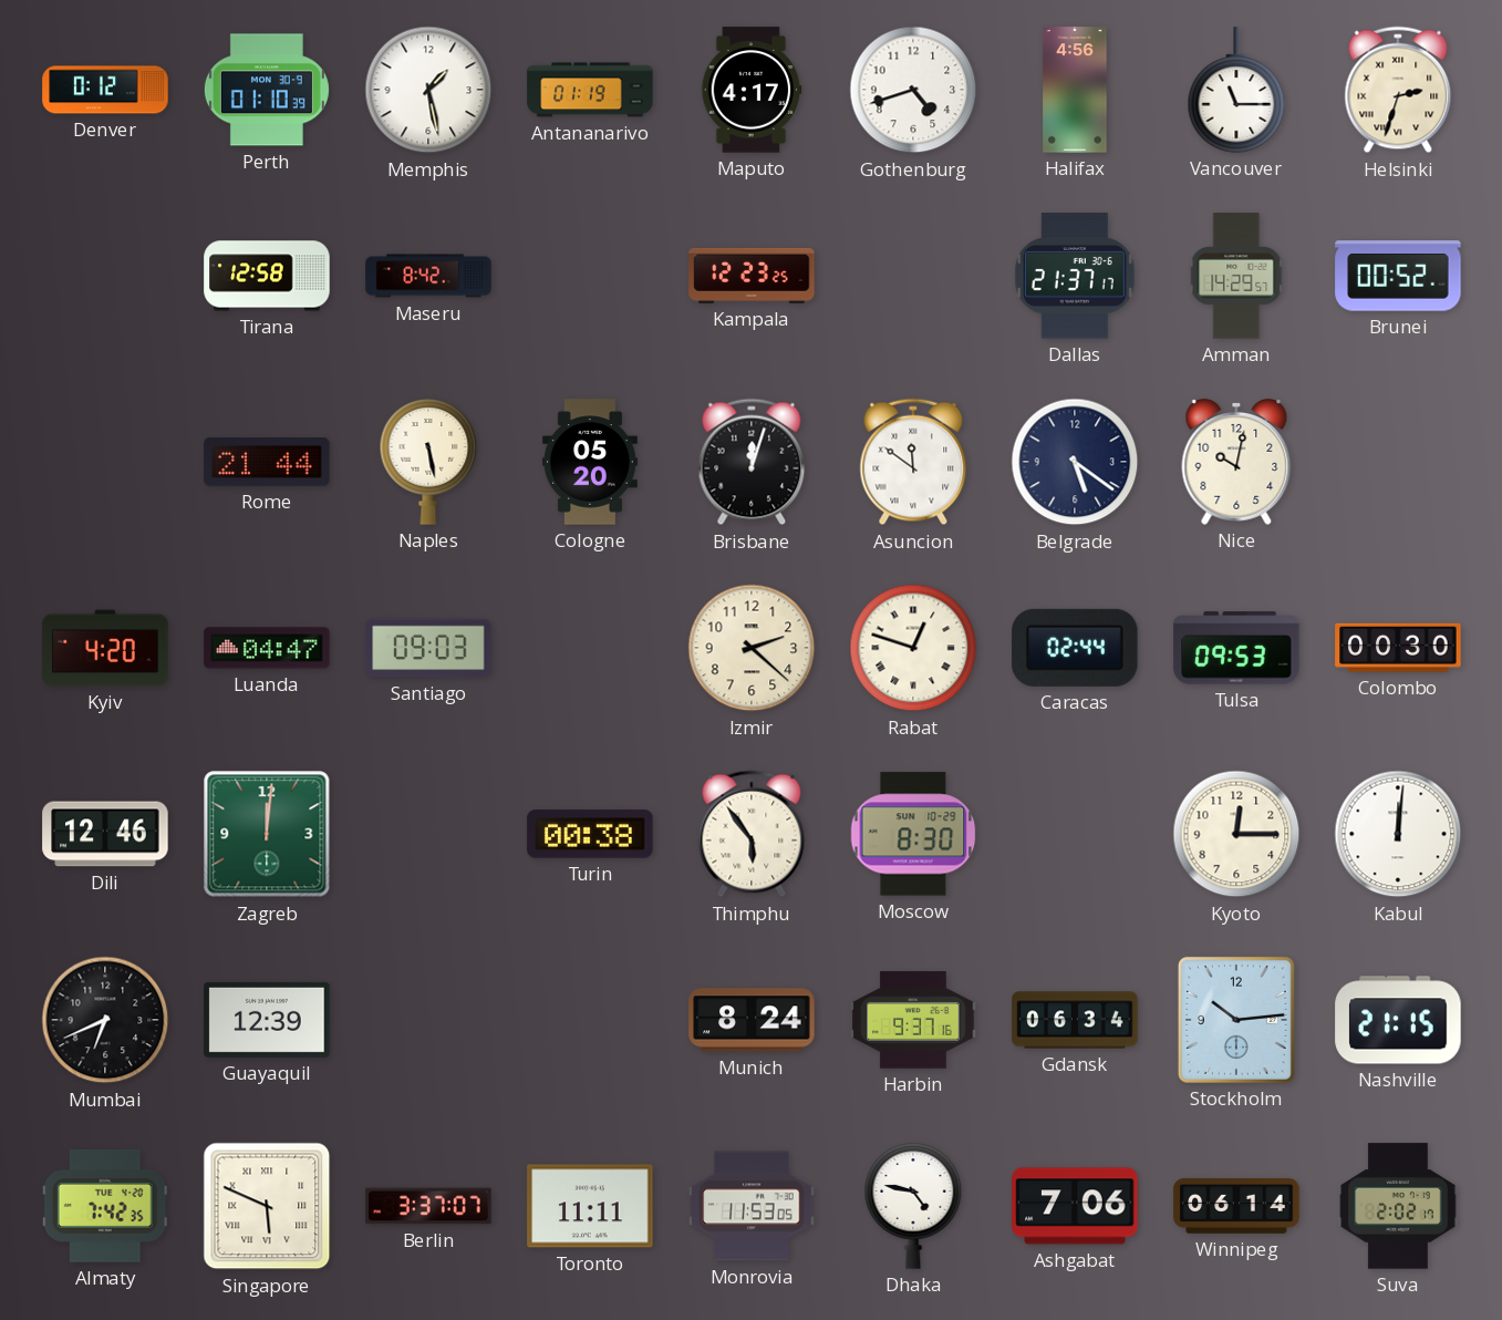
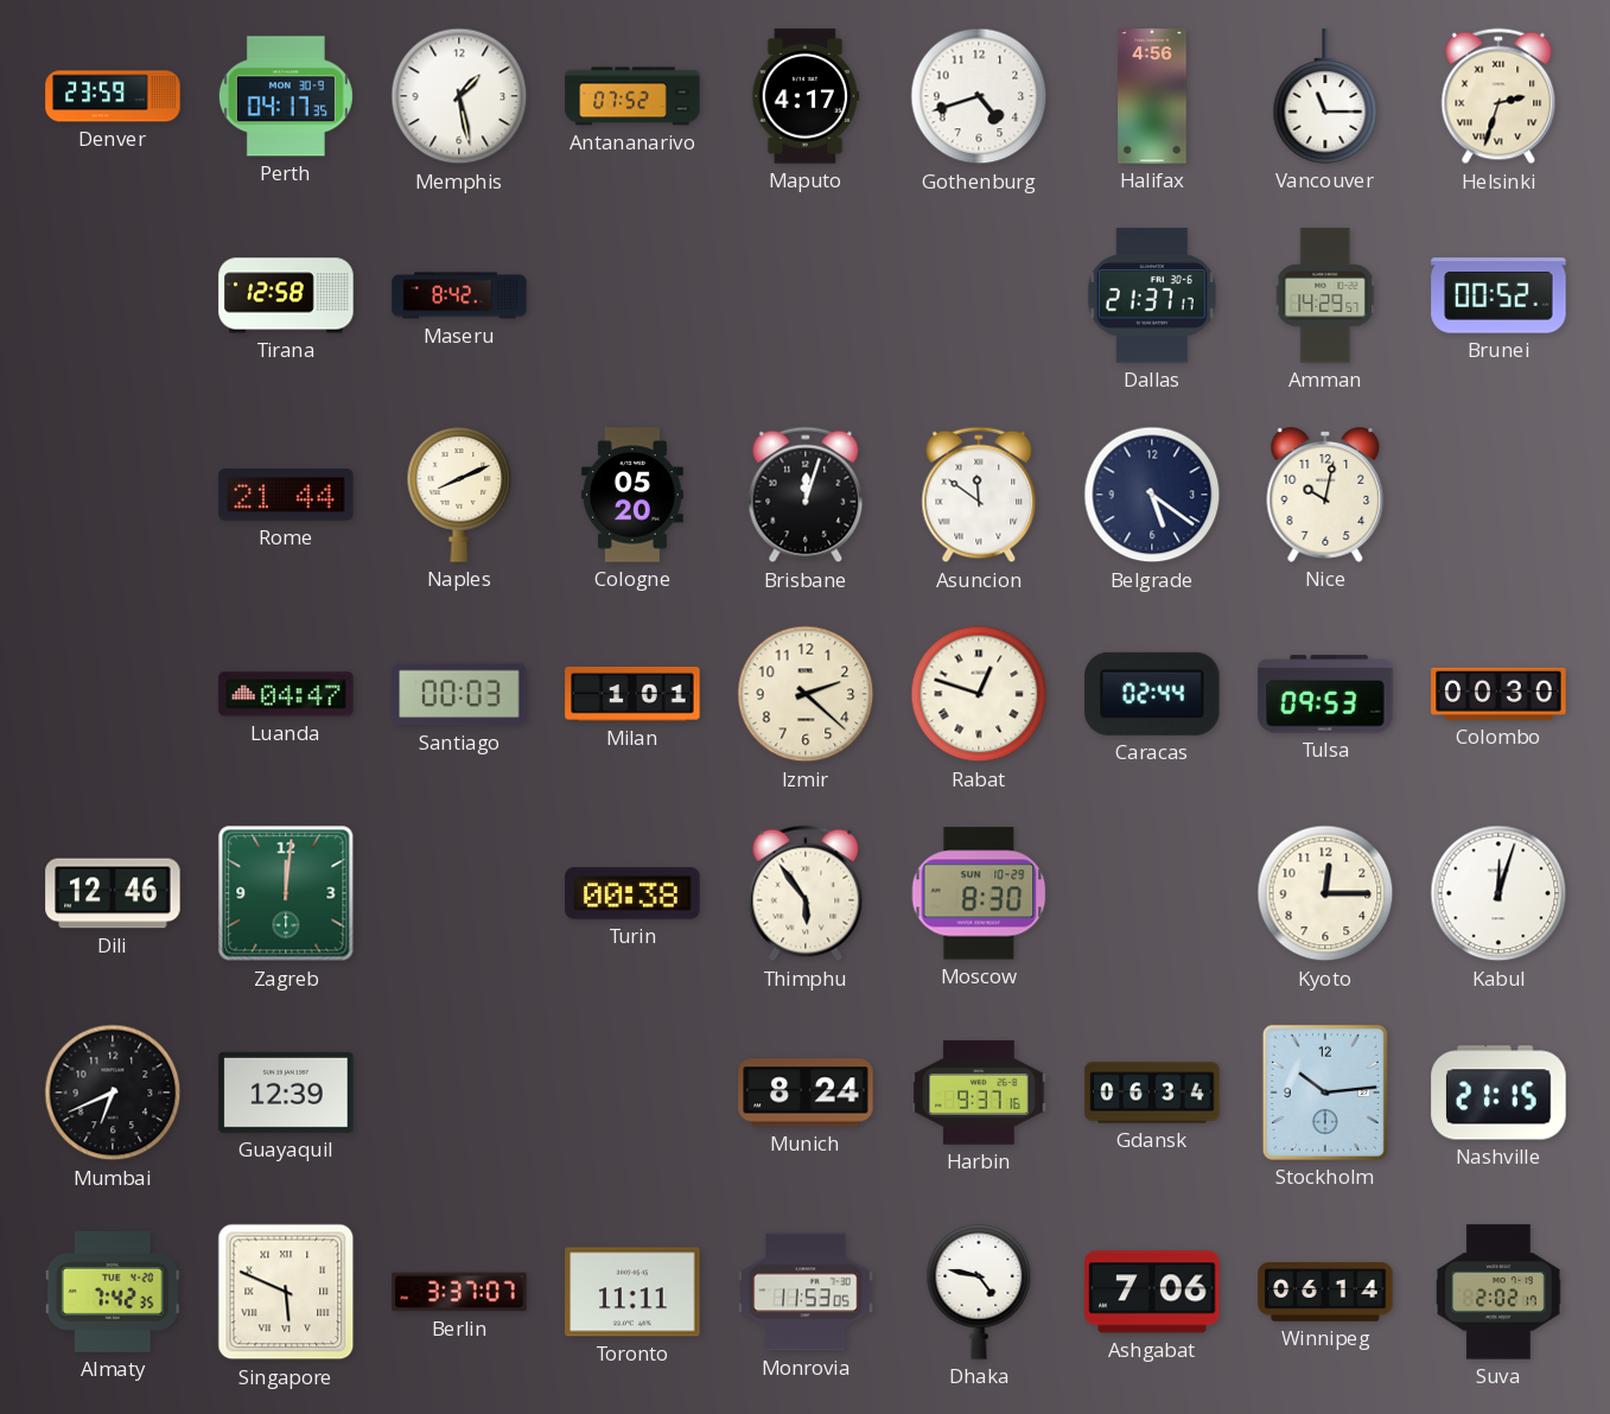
Denver: 0:12 -> 23:59
Perth: 01:10 -> 04:17
Antananarivo: 01:19 -> 07:52
Kampala: 12:23 -> none
Naples: 5:28 -> 8:11
Kyiv: 4:20 -> none
Santiago: 09:03 -> 00:03
Milan: none -> 1:01
Kabul: 12:01 -> 12:03
